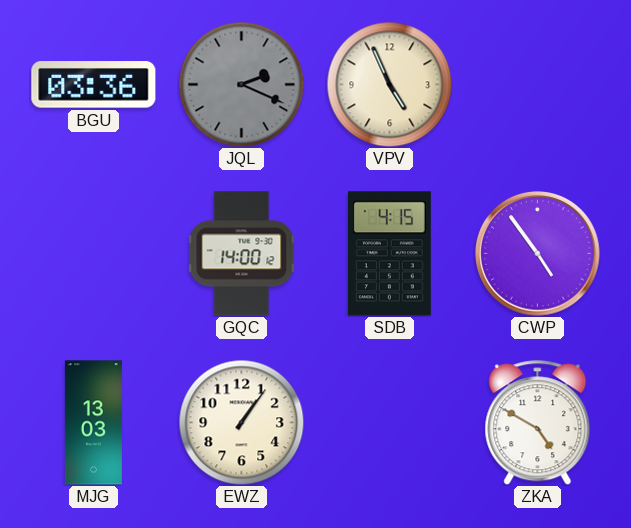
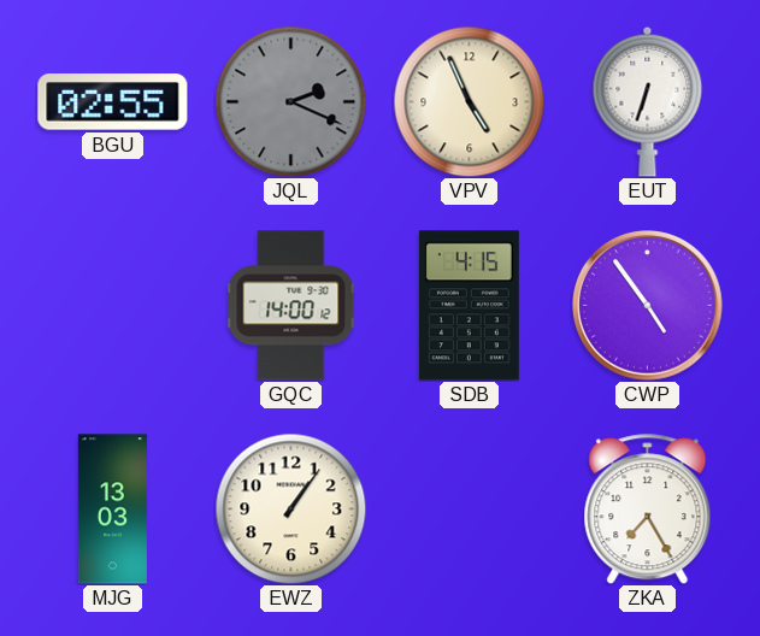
BGU: 03:36 -> 02:55
EUT: none -> 6:33
ZKA: 4:50 -> 7:25
